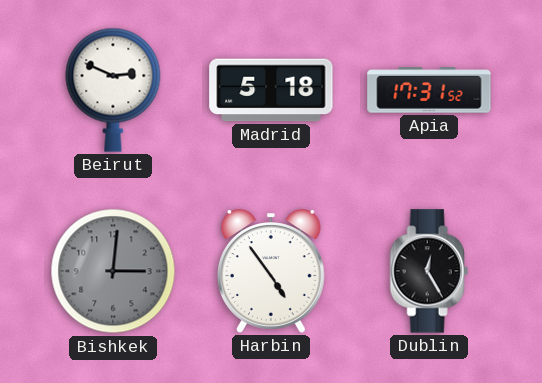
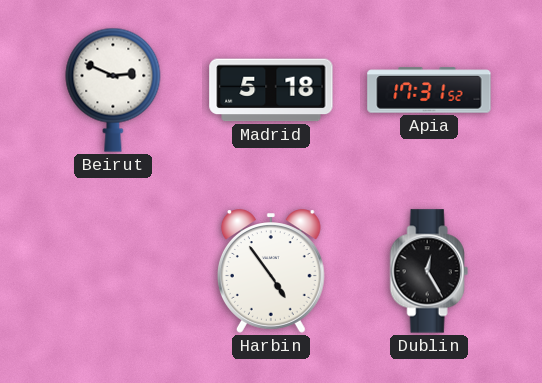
Bishkek: 3:01 -> none
